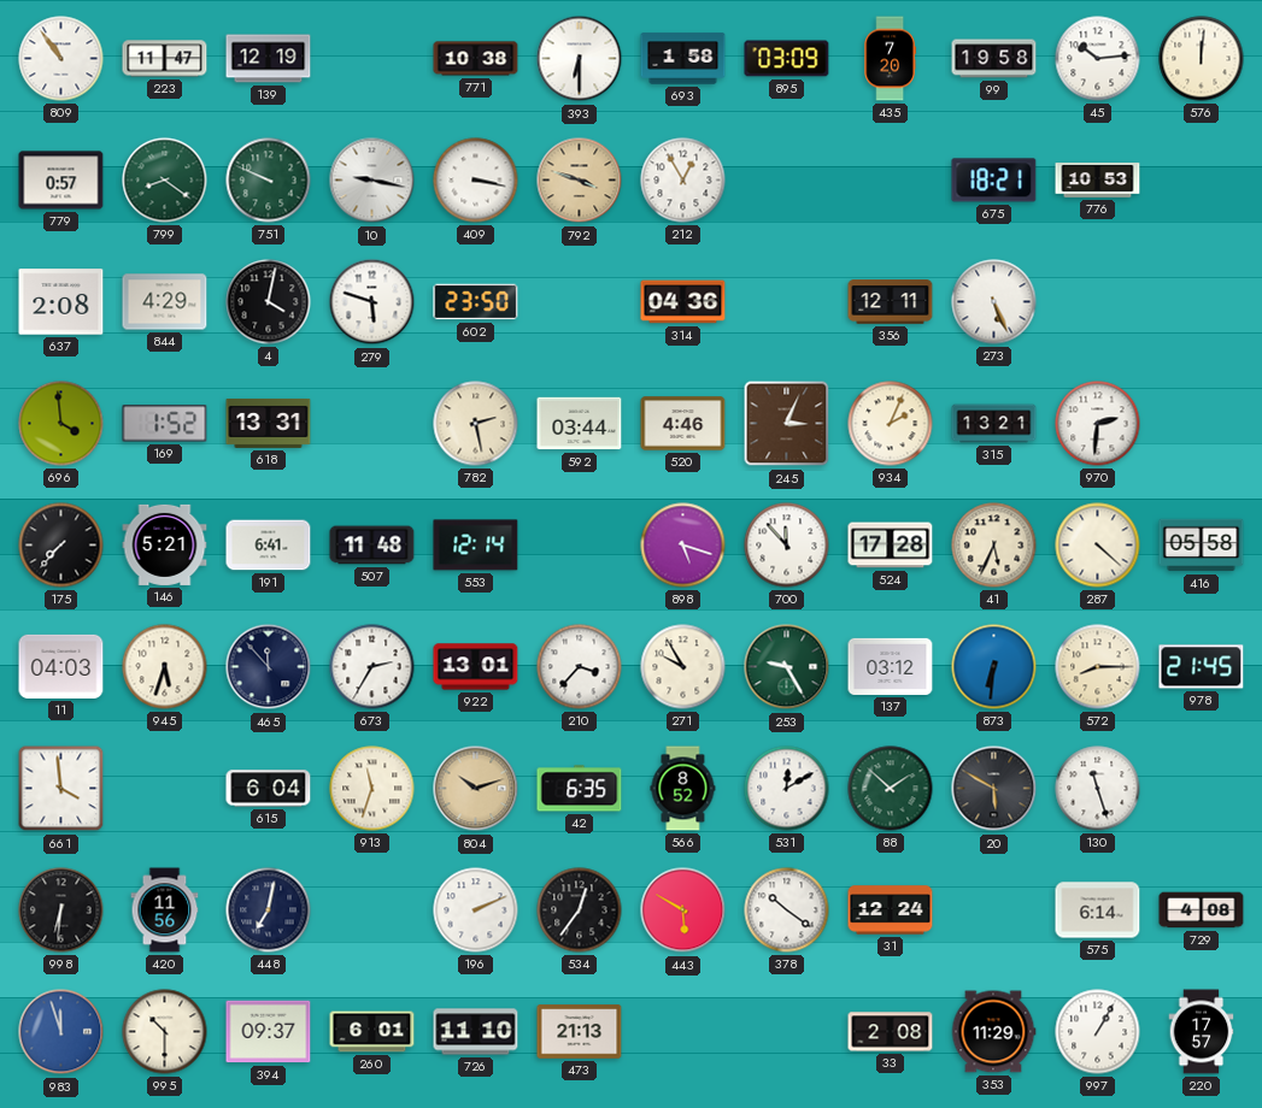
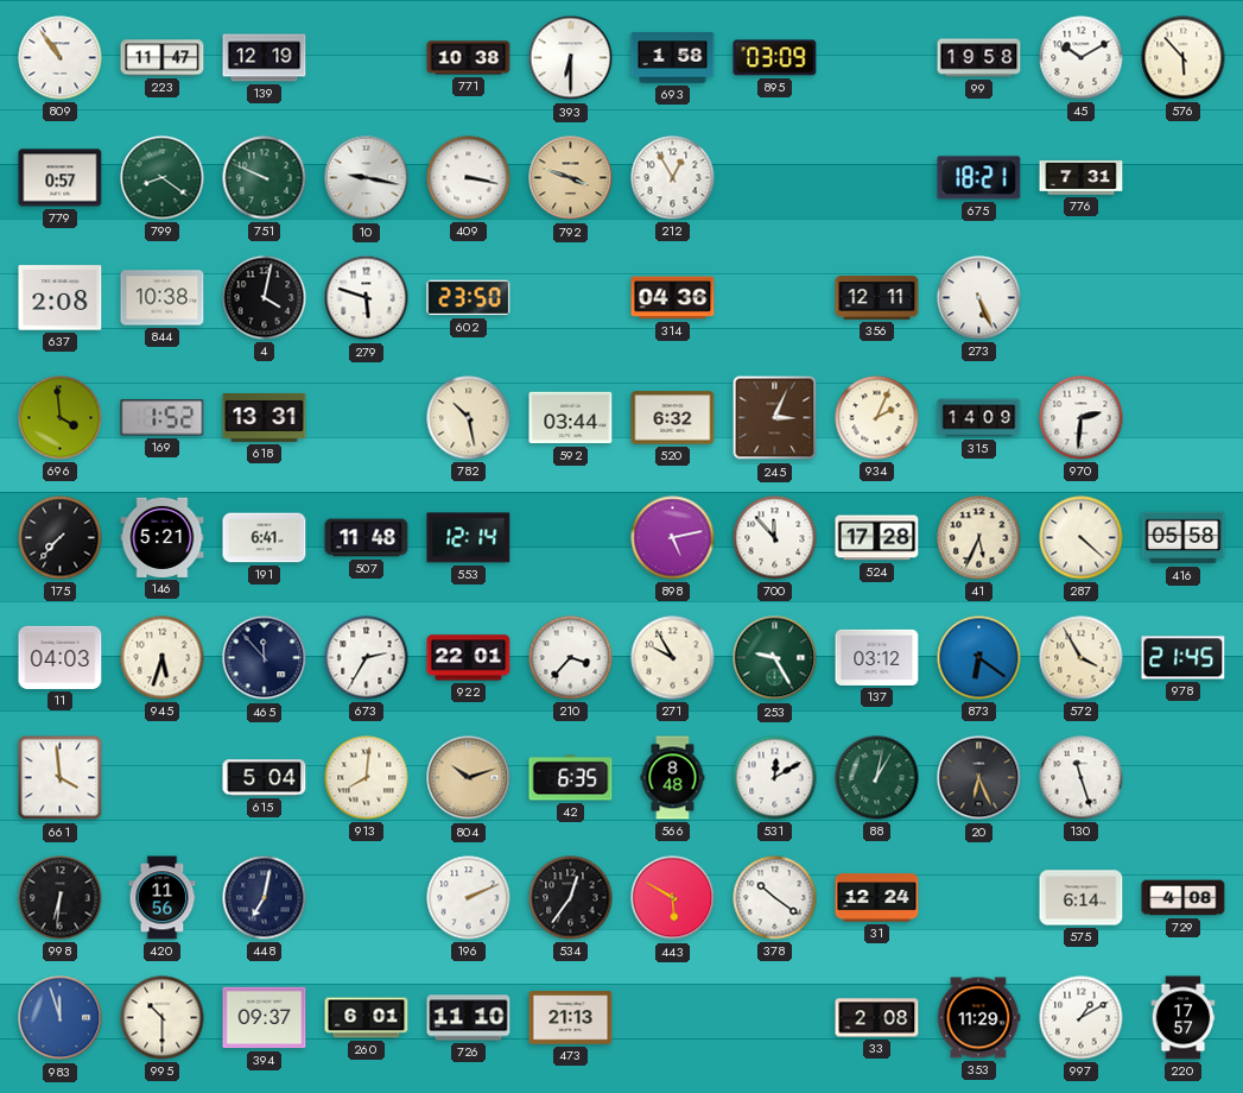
435: 7:20 -> none
45: 10:14 -> 10:10
576: 12:01 -> 5:53
776: 10:53 -> 7:31
844: 4:29 -> 10:38
782: 2:28 -> 10:28
520: 4:46 -> 6:32
315: 13:21 -> 14:09
898: 5:18 -> 5:13
922: 13:01 -> 22:01
873: 6:31 -> 6:21
572: 8:15 -> 3:55
615: 6:04 -> 5:04
913: 11:33 -> 8:01
566: 8:52 -> 8:48
88: 1:52 -> 1:02
20: 5:50 -> 6:26
997: 1:05 -> 1:10
